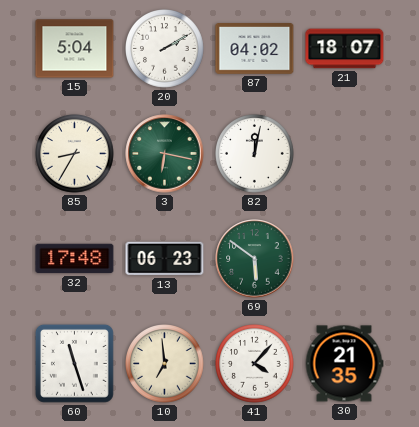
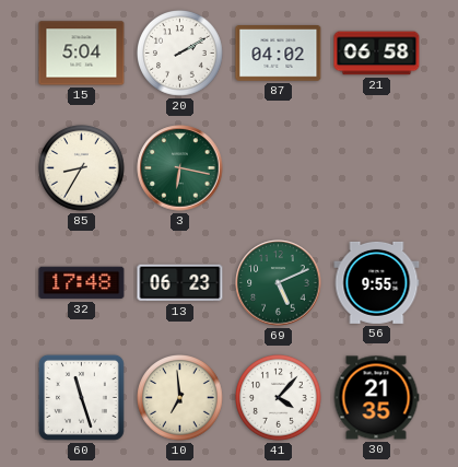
21: 18:07 -> 06:58
82: 12:02 -> none
69: 5:51 -> 5:11
56: none -> 9:55
